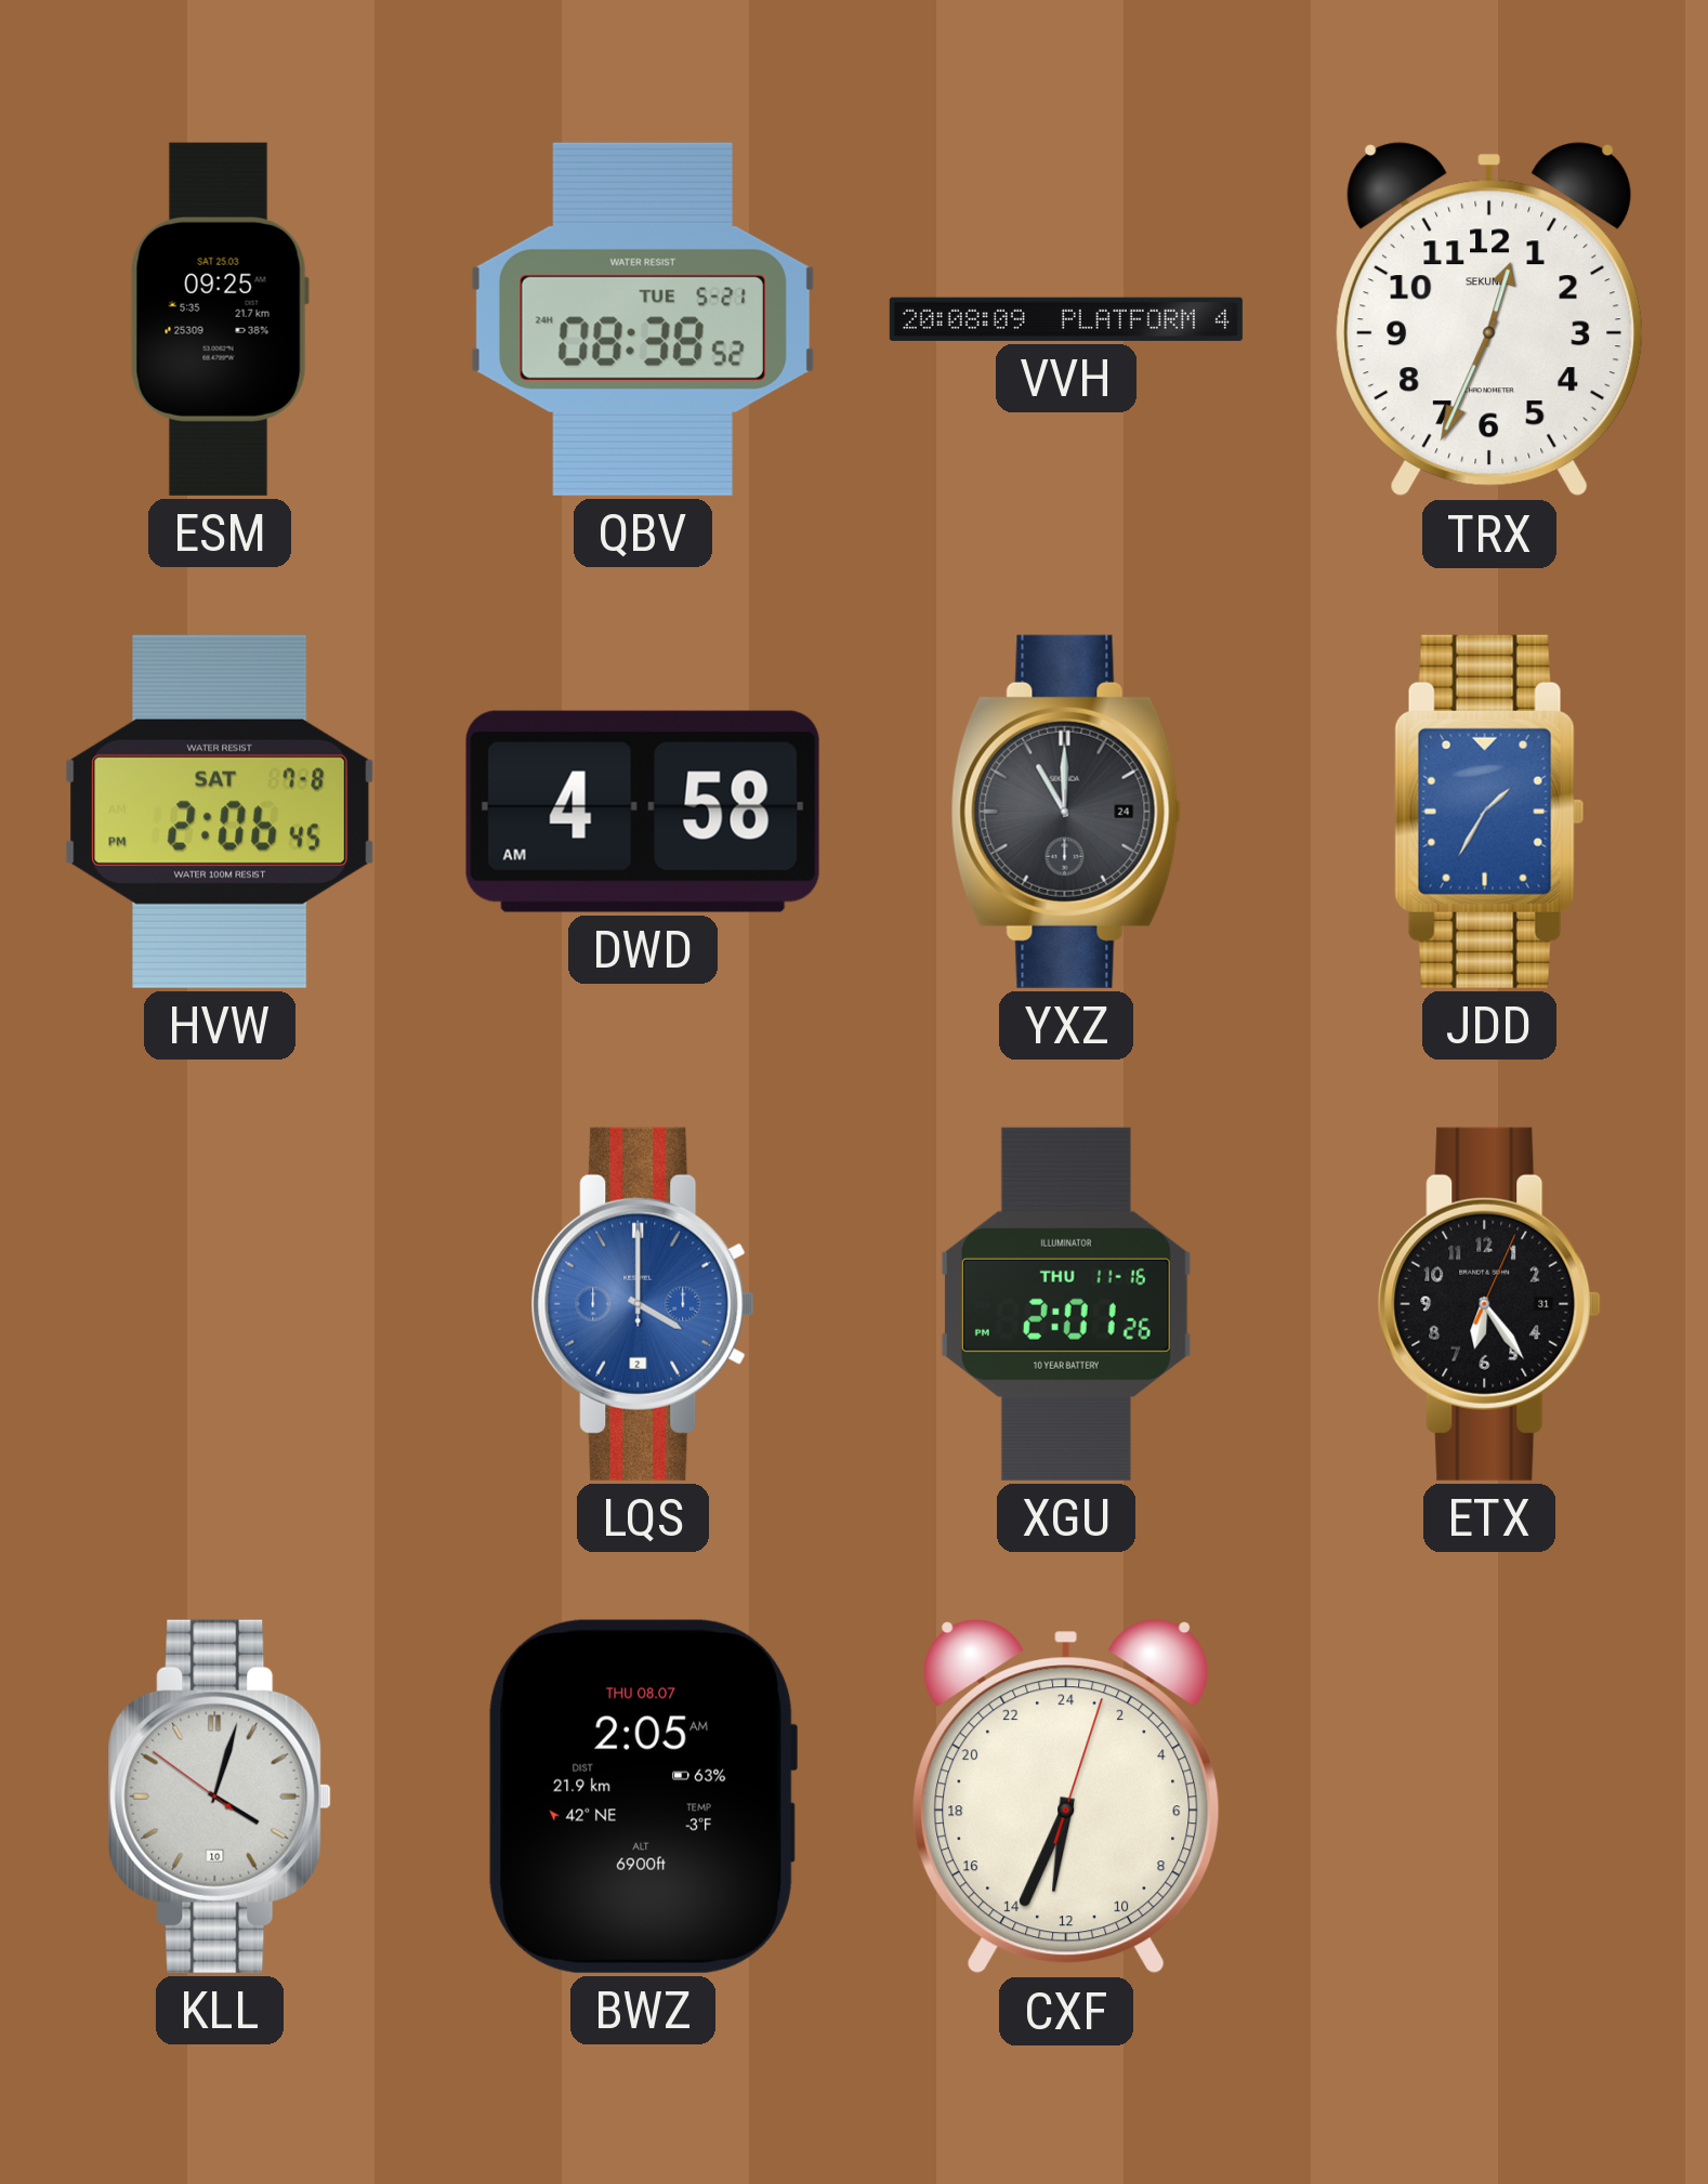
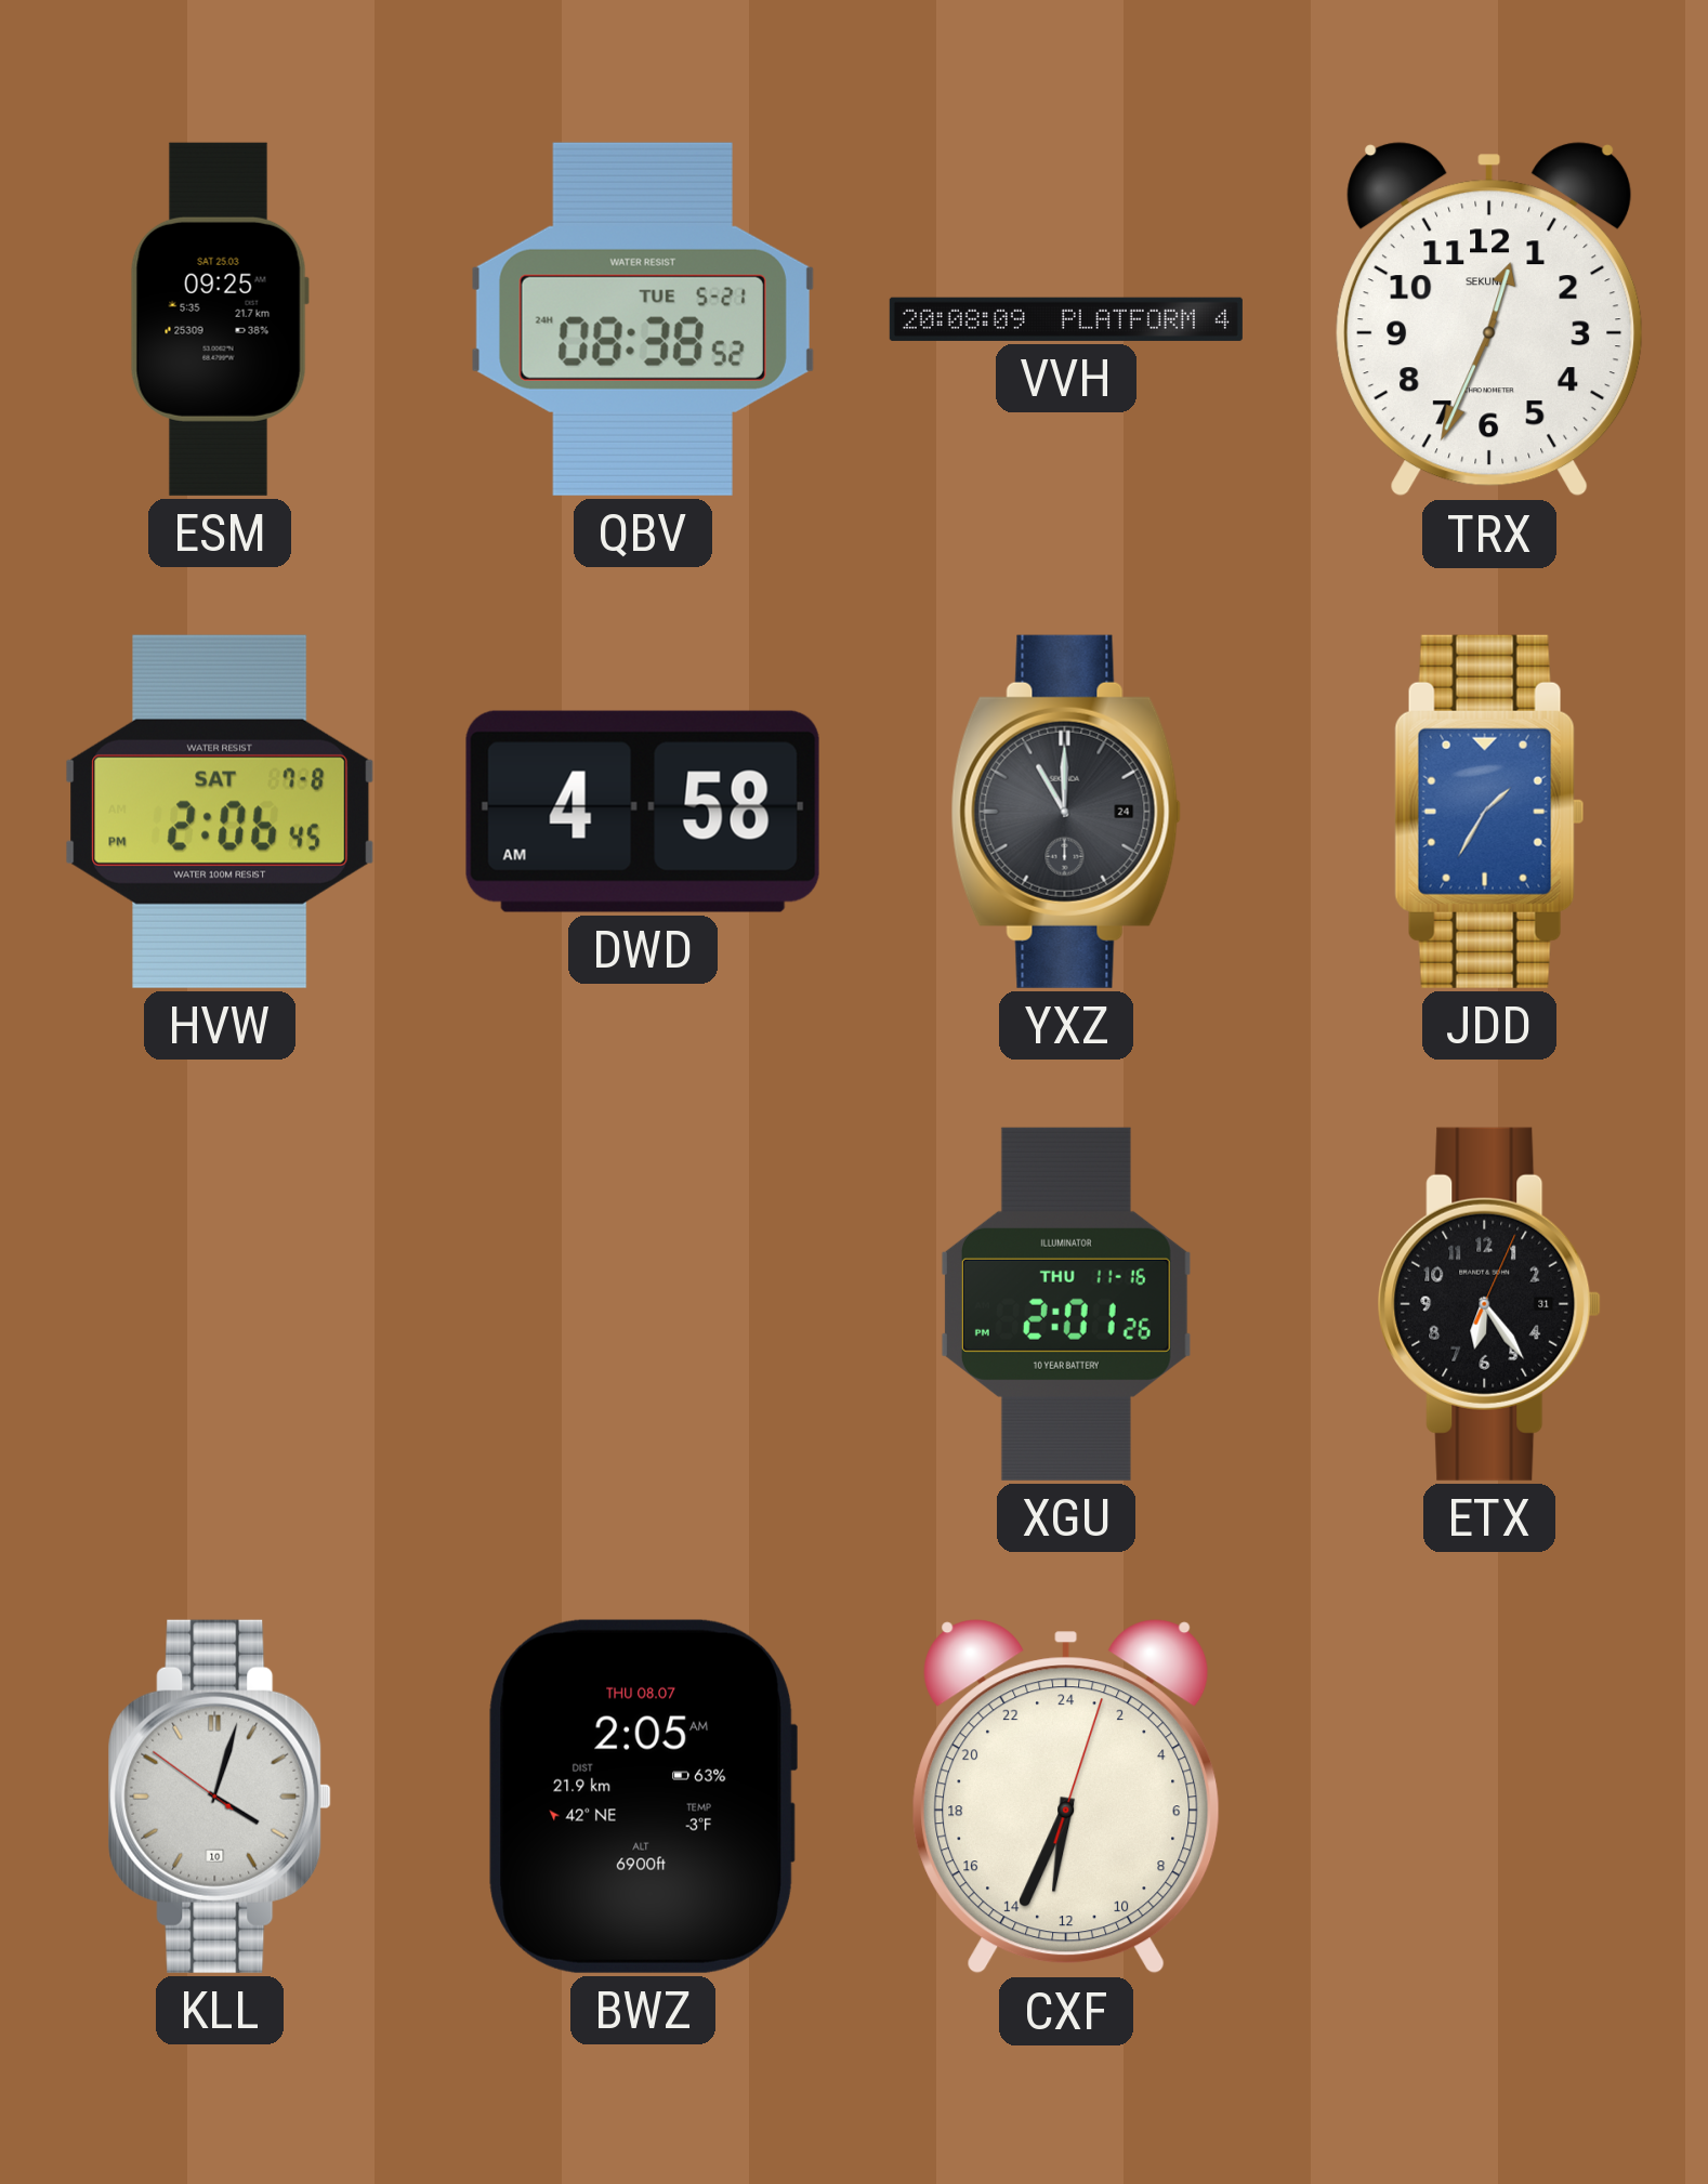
LQS: 4:00 -> none
